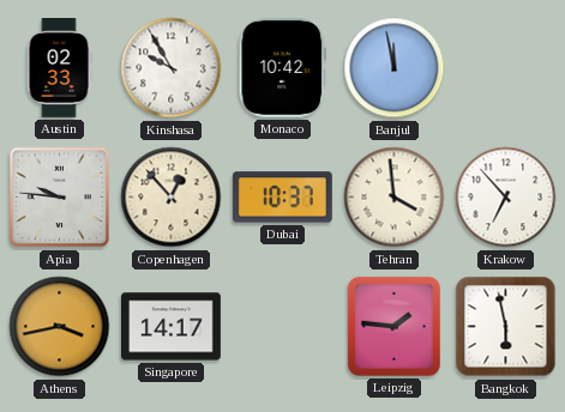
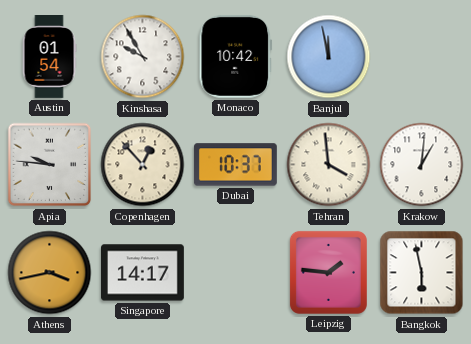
Austin: 02:33 -> 01:54
Krakow: 6:53 -> 1:01
